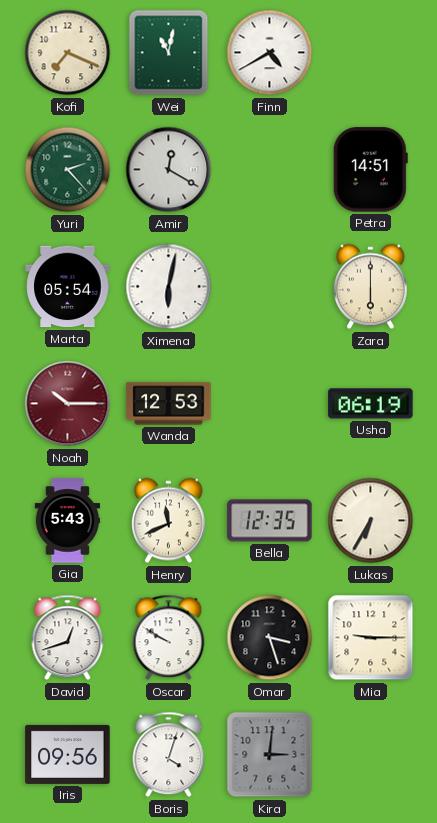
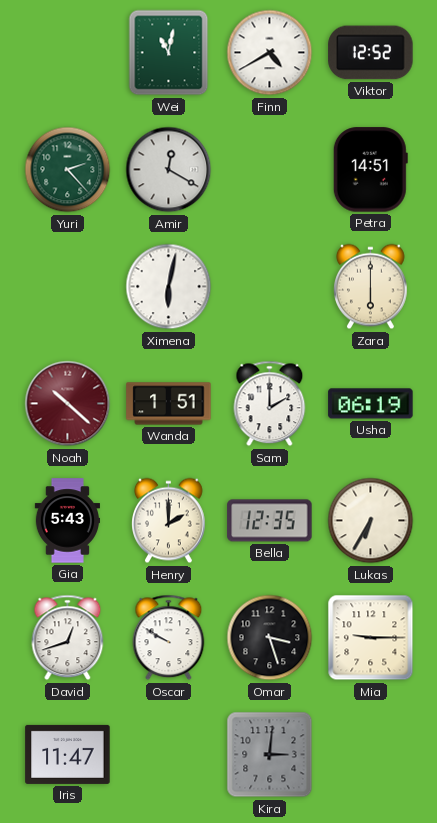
Kofi: 7:19 -> none
Viktor: none -> 12:52
Marta: 05:54 -> none
Noah: 10:15 -> 10:22
Wanda: 12:53 -> 1:51
Sam: none -> 2:00
Henry: 11:41 -> 2:00
Iris: 09:56 -> 11:47
Boris: 4:03 -> none
